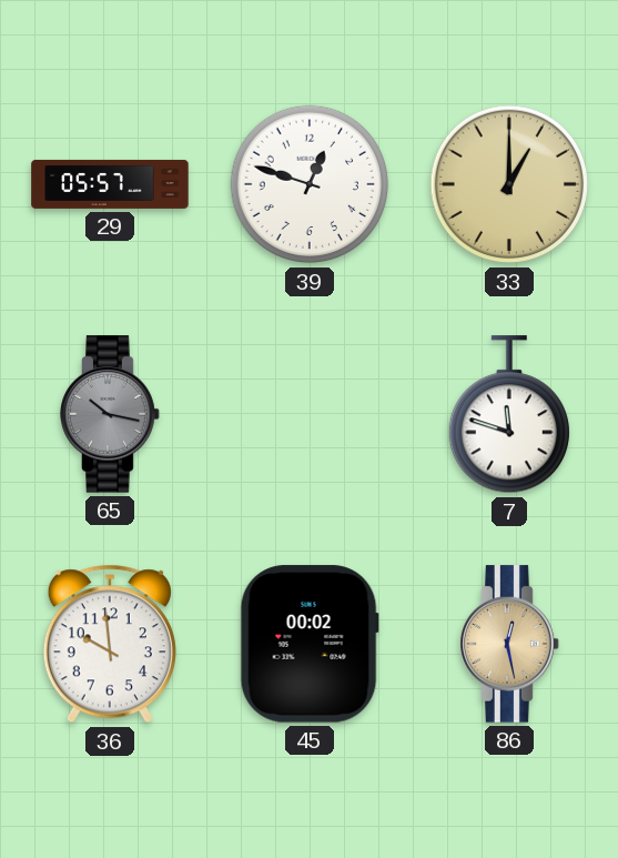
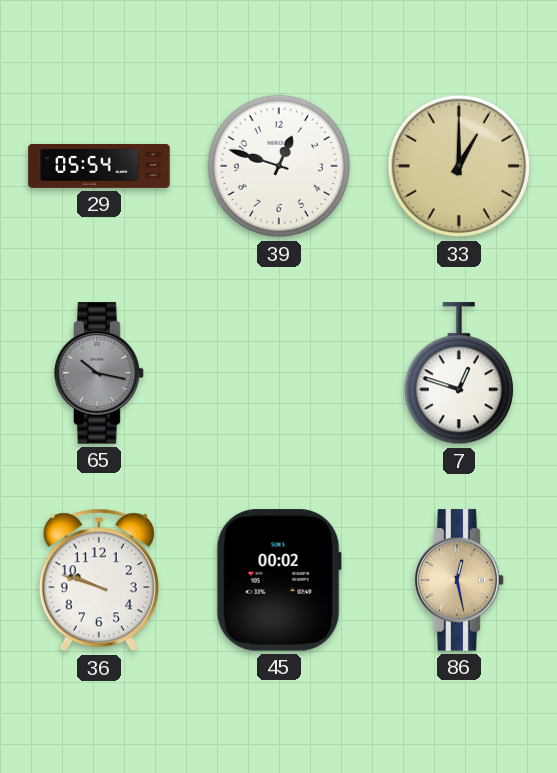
29: 05:57 -> 05:54
7: 11:48 -> 12:48
36: 9:59 -> 9:48
